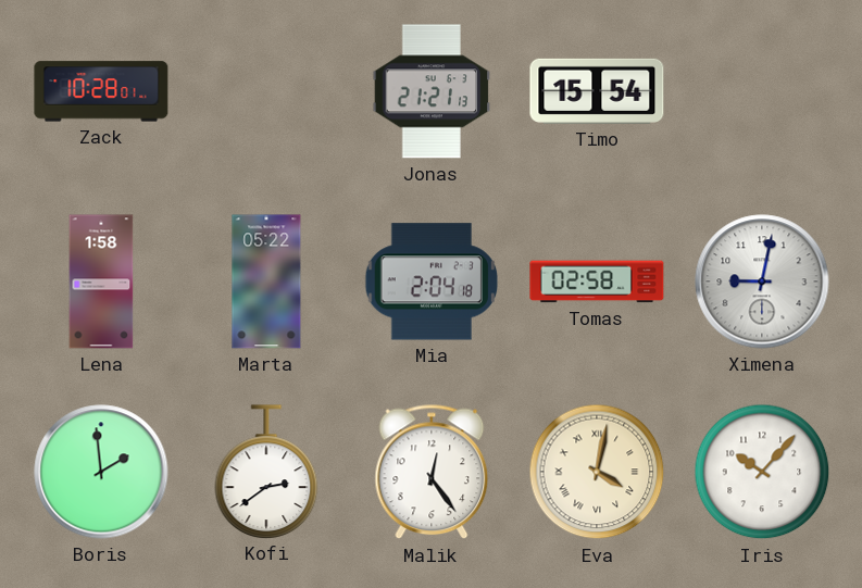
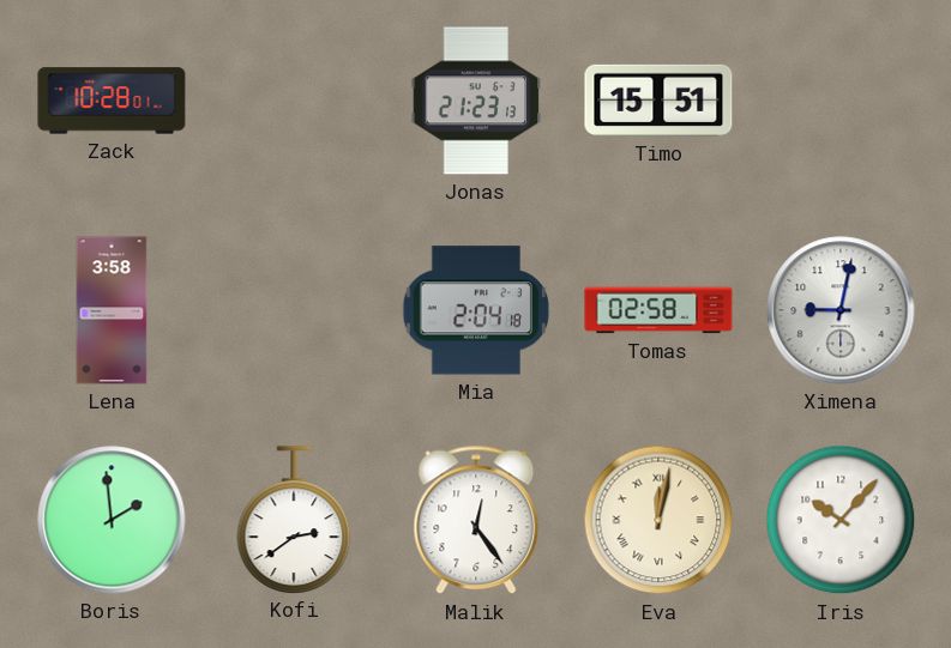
Jonas: 21:21 -> 21:23
Timo: 15:54 -> 15:51
Lena: 1:58 -> 3:58
Marta: 05:22 -> none
Eva: 4:02 -> 12:02
